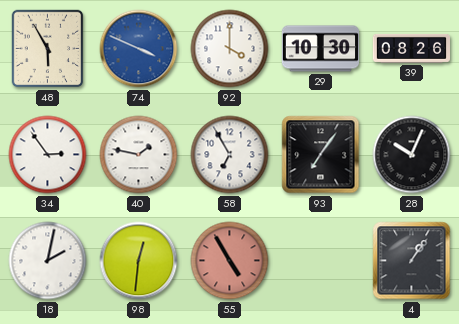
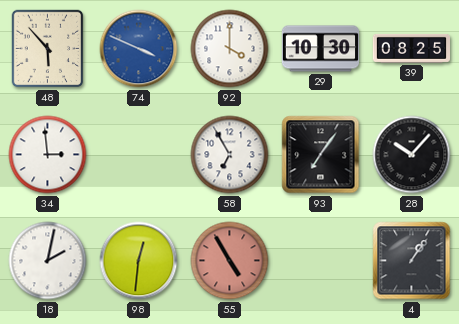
48: 5:55 -> 5:53
39: 08:26 -> 08:25
34: 2:54 -> 2:59
40: 1:47 -> none
28: 10:04 -> 10:07
